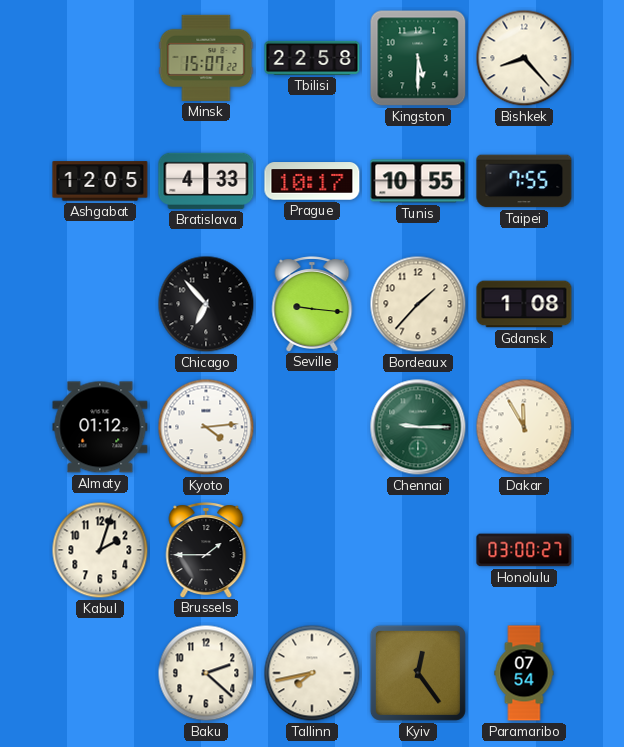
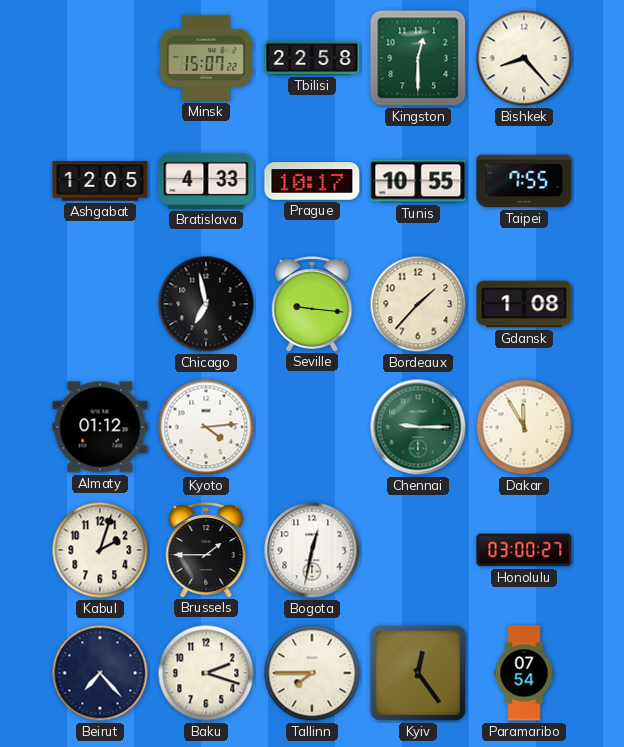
Kingston: 5:30 -> 12:30
Chicago: 6:53 -> 6:58
Bogota: none -> 12:32
Beirut: none -> 7:23
Baku: 2:22 -> 2:18
Tallinn: 7:43 -> 7:45
